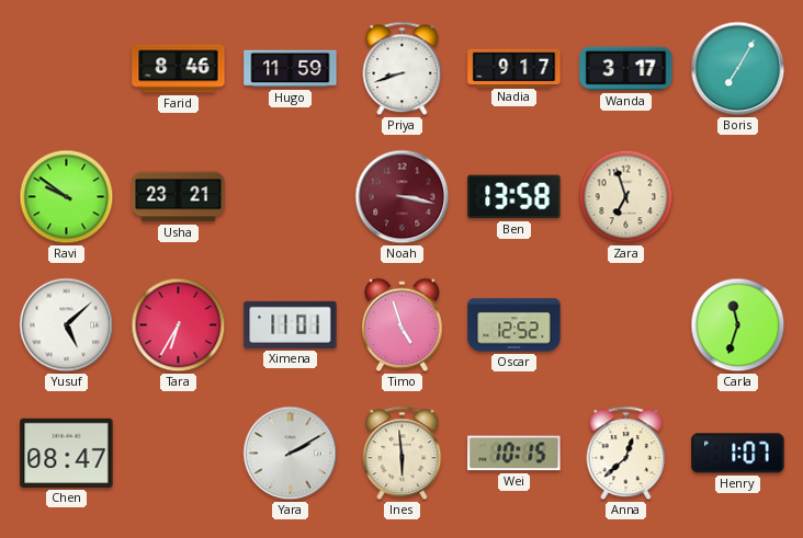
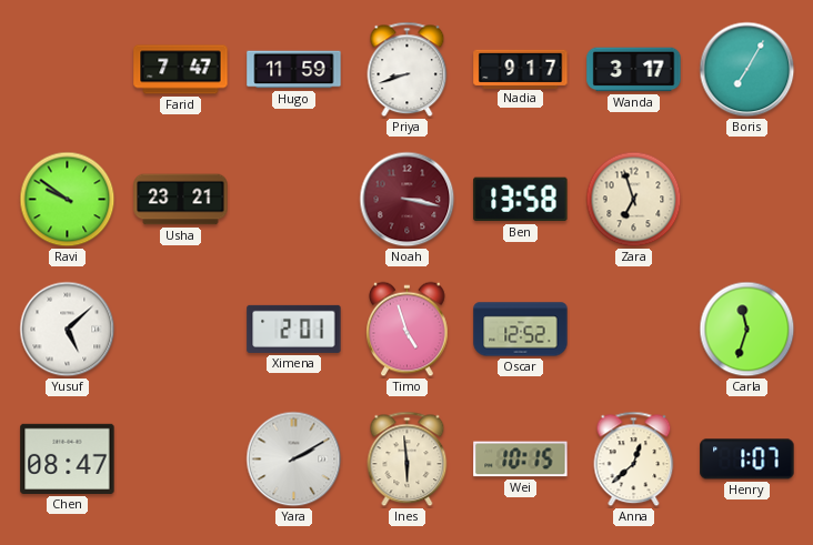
Farid: 8:46 -> 7:47
Tara: 6:35 -> none
Ximena: 11:01 -> 2:01
